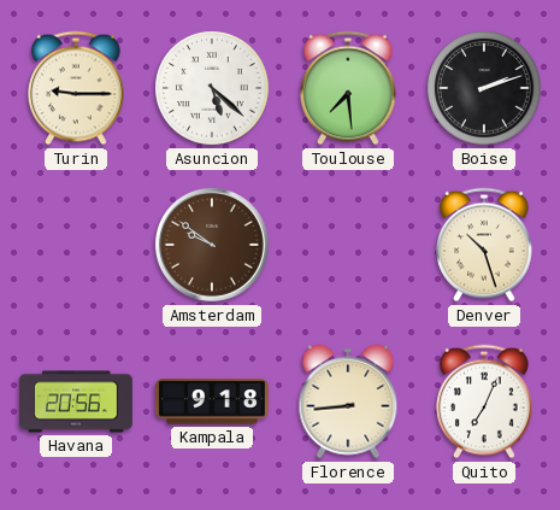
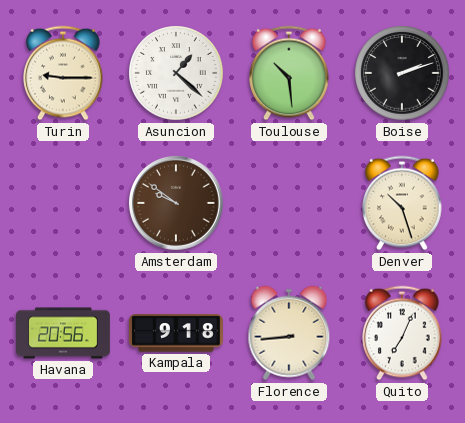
Asuncion: 5:22 -> 1:22
Toulouse: 7:29 -> 10:29
